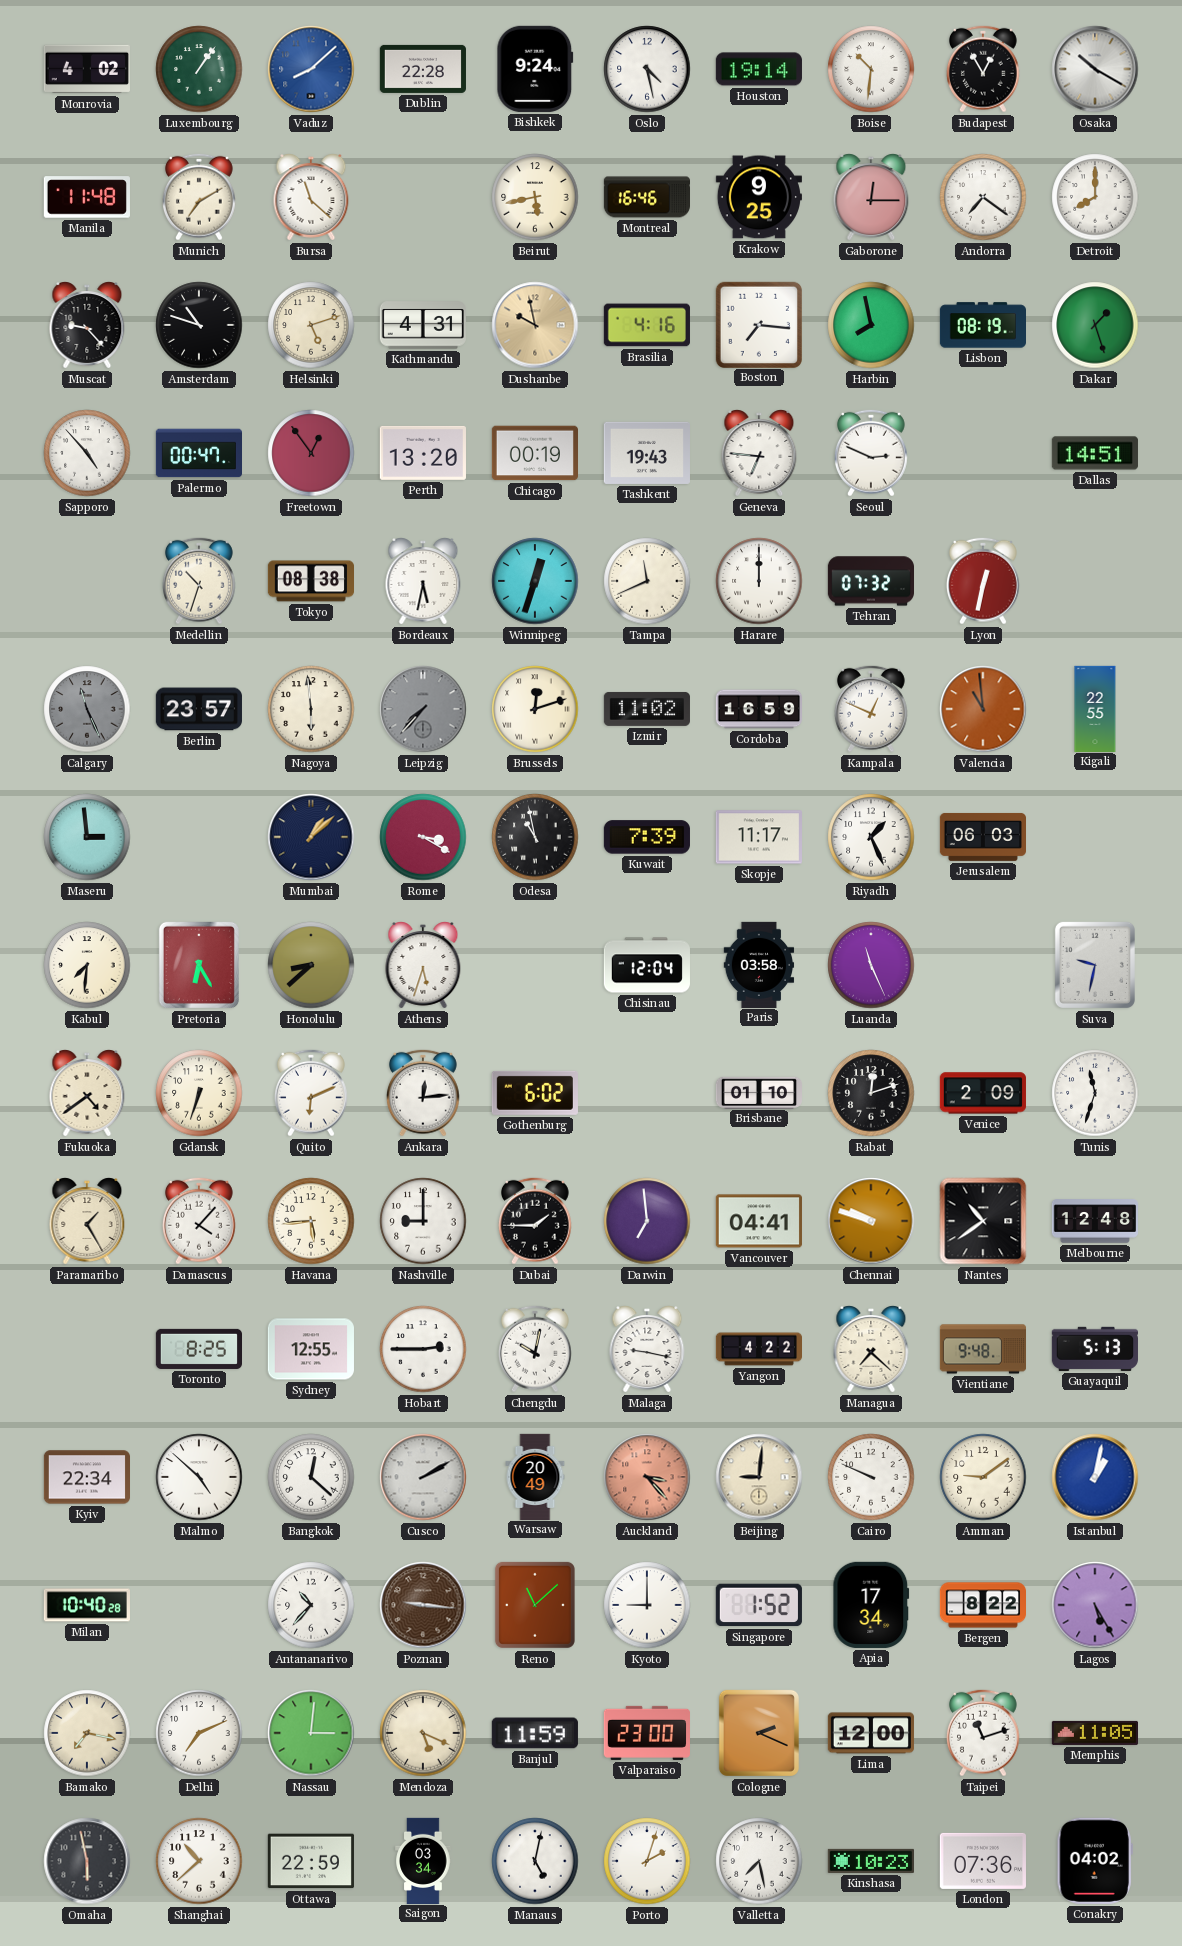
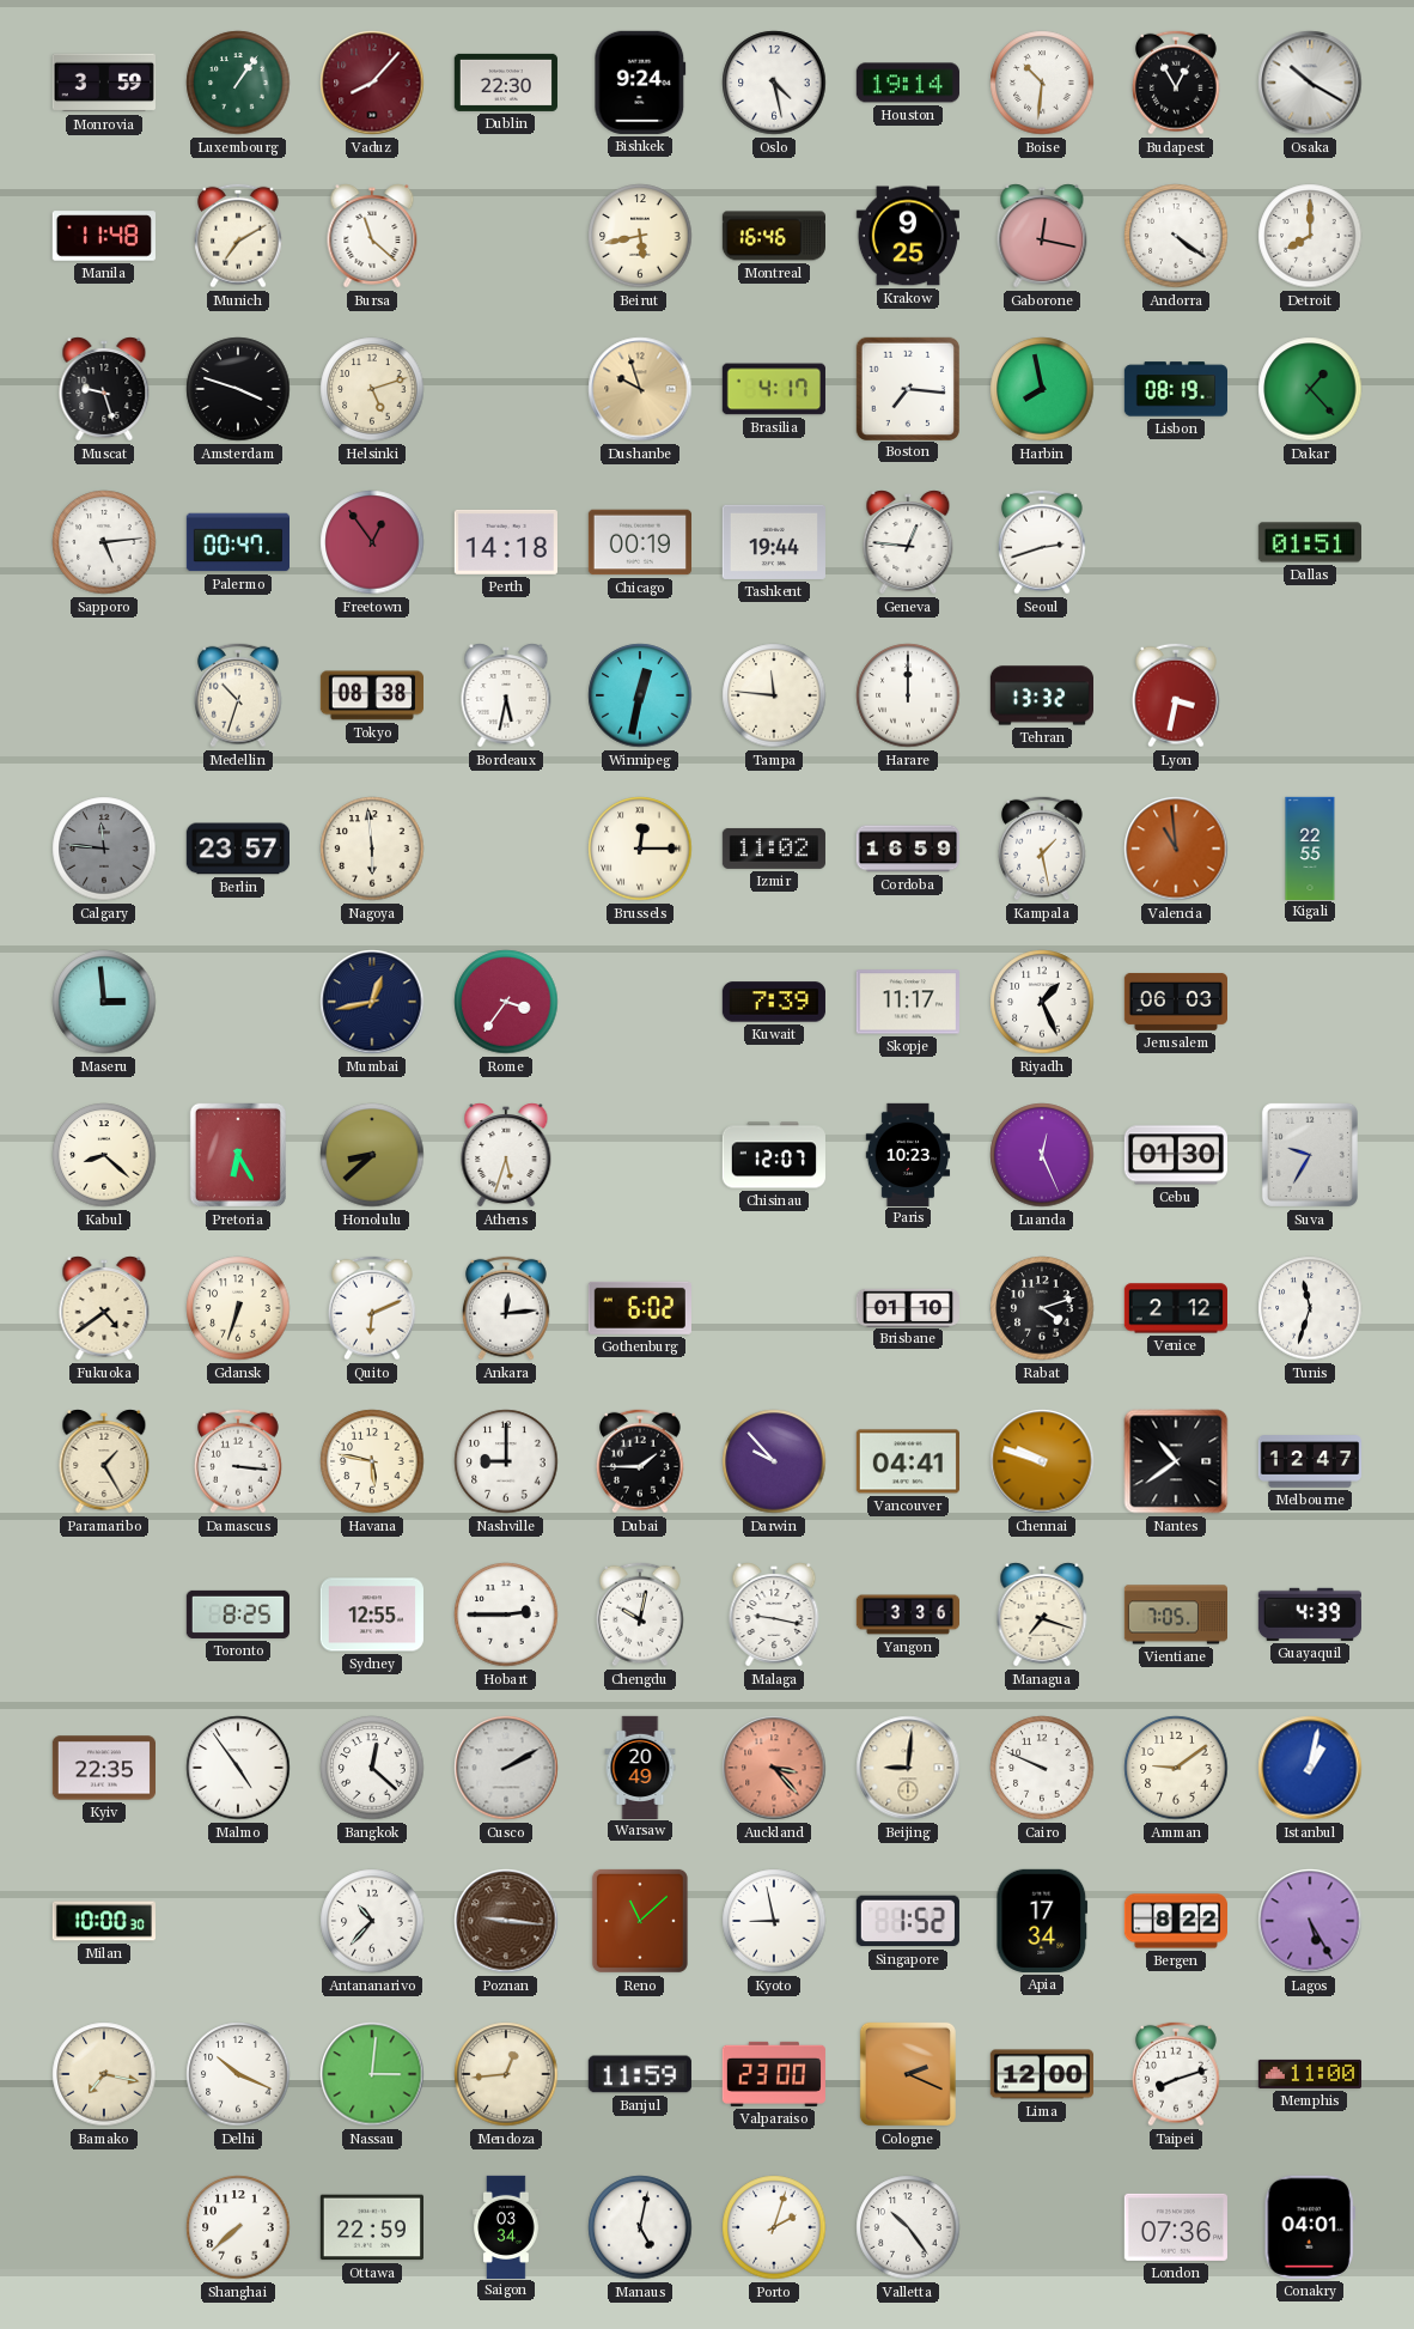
Monrovia: 4:02 -> 3:59
Vaduz: 8:08 -> 8:07
Vaduz dial: blue -> burgundy
Dublin: 22:28 -> 22:30
Gaborone: 12:15 -> 12:17
Andorra: 7:21 -> 4:21
Muscat: 9:23 -> 9:27
Amsterdam: 10:48 -> 3:48
Kathmandu: 4:31 -> none
Dushanbe: 9:58 -> 9:57
Brasilia: 4:16 -> 4:17
Dakar: 1:27 -> 1:23
Sapporo: 4:53 -> 5:14
Perth: 13:20 -> 14:18
Tashkent: 19:43 -> 19:44
Geneva: 6:46 -> 12:46
Seoul: 2:49 -> 2:42
Dallas: 14:51 -> 01:51
Winnipeg: 12:33 -> 12:32
Tampa: 11:41 -> 11:46
Tehran: 07:32 -> 13:32
Lyon: 12:32 -> 3:32
Calgary: 11:26 -> 11:46
Leipzig: 7:37 -> none
Brussels: 12:12 -> 12:15
Kampala: 12:49 -> 1:28
Mumbai: 1:08 -> 12:43
Rome: 3:20 -> 3:36
Odesa: 10:58 -> none
Kabul: 7:31 -> 8:22
Chisinau: 12:04 -> 12:07
Paris: 03:58 -> 10:23
Luanda: 11:26 -> 12:26
Cebu: none -> 01:30
Suva: 9:32 -> 9:35
Rabat: 12:12 -> 4:12
Venice: 2:09 -> 2:12
Damascus: 4:07 -> 3:16
Havana: 5:44 -> 5:47
Darwin: 6:59 -> 9:53
Melbourne: 12:48 -> 12:47
Yangon: 4:22 -> 3:36
Managua: 7:22 -> 7:18
Vientiane: 9:48 -> 7:05
Guayaquil: 5:13 -> 4:39
Kyiv: 22:34 -> 22:35
Malmo: 4:52 -> 4:54
Milan: 10:40 -> 10:00
Kyoto: 9:00 -> 8:58
Delhi: 7:11 -> 10:19
Mendoza: 5:19 -> 12:44
Taipei: 11:12 -> 8:12
Memphis: 11:05 -> 11:00
Omaha: 5:58 -> none
Shanghai: 10:38 -> 7:38
Valletta: 7:28 -> 10:24
Kinshasa: 10:23 -> none
Conakry: 04:02 -> 04:01
